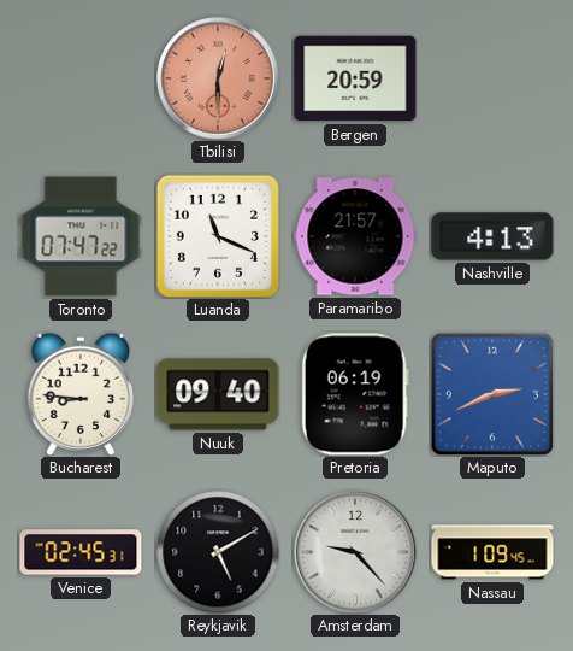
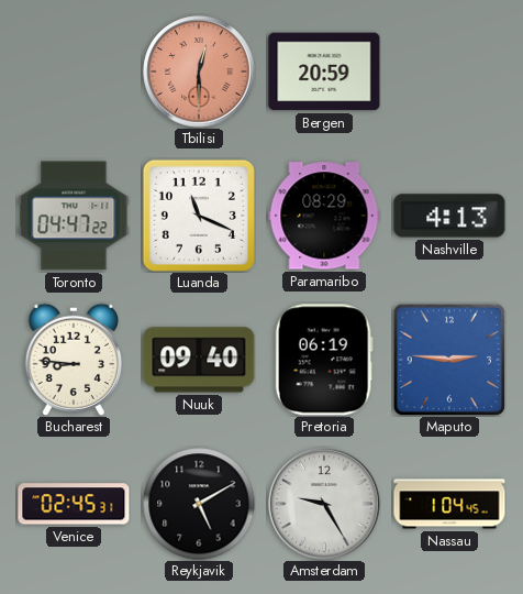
Toronto: 07:47 -> 04:47
Paramaribo: 21:57 -> 08:29
Maputo: 2:41 -> 2:46
Amsterdam: 9:23 -> 9:25
Nassau: 1:09 -> 1:04
